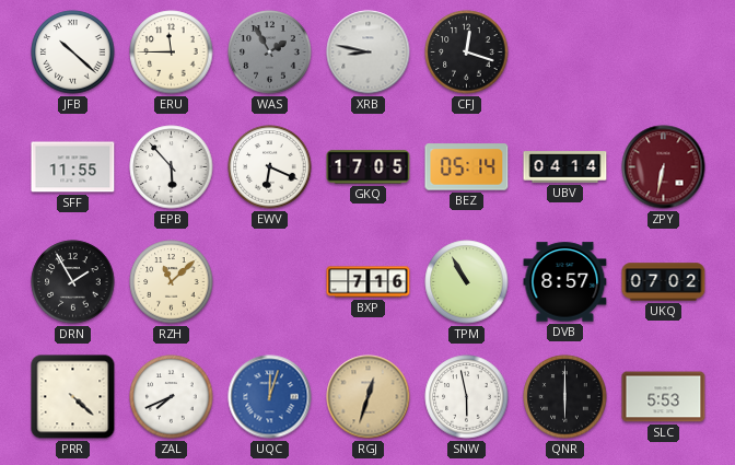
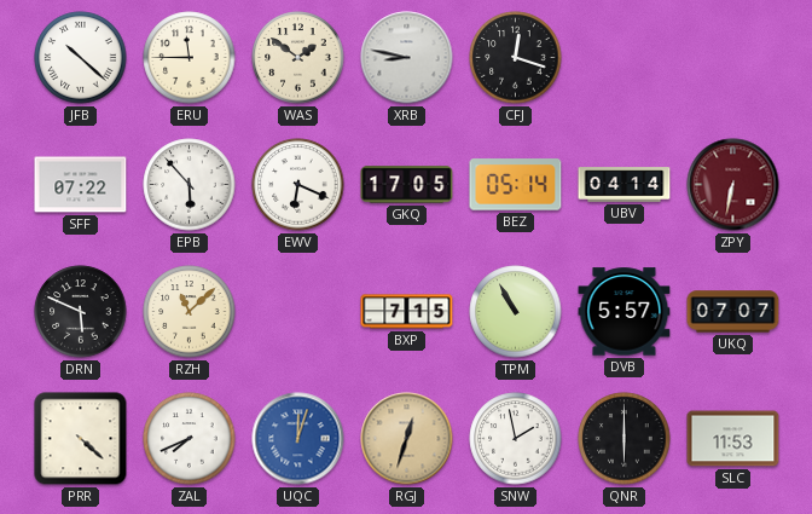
WAS: 1:55 -> 1:51
WAS dial: grey -> cream
SFF: 11:55 -> 07:22
DRN: 1:55 -> 5:49
BXP: 7:16 -> 7:15
DVB: 8:57 -> 5:57
UKQ: 07:02 -> 07:07
SNW: 5:58 -> 1:58
SLC: 5:53 -> 11:53
